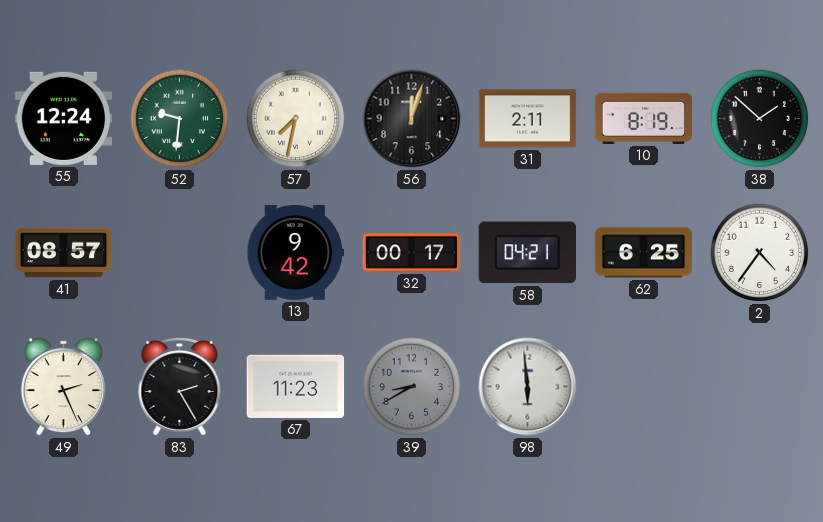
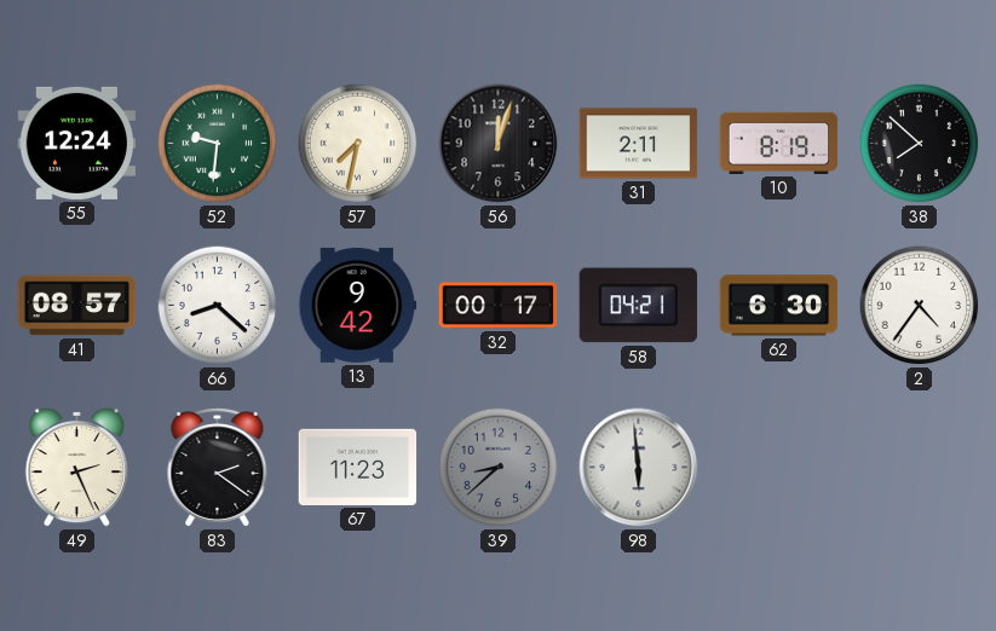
38: 1:52 -> 7:52
66: none -> 8:22
62: 6:25 -> 6:30
83: 2:25 -> 2:21
39: 8:40 -> 8:38
